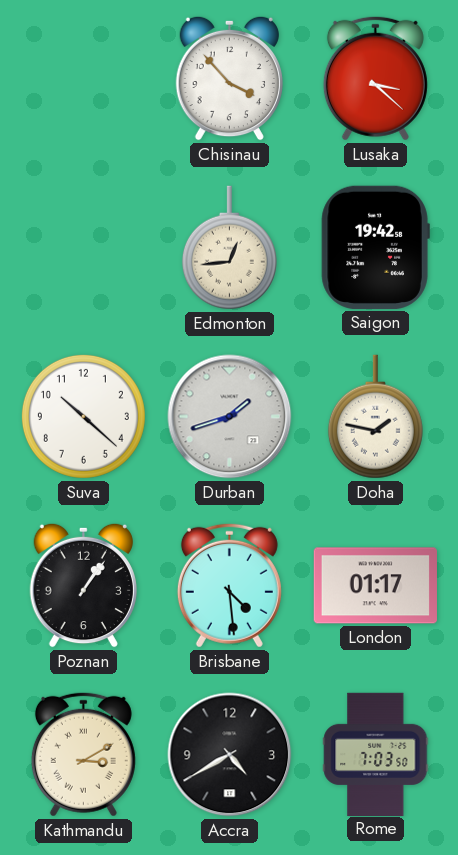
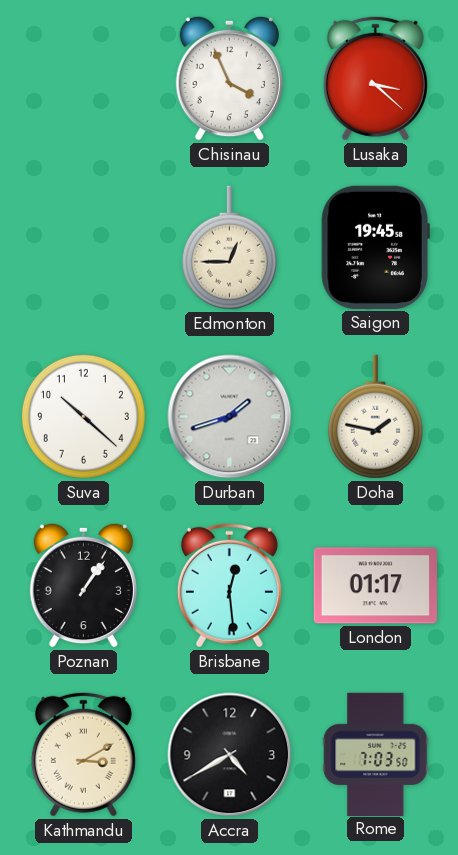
Chisinau: 3:53 -> 3:56
Edmonton: 12:44 -> 12:45
Saigon: 19:42 -> 19:45
Brisbane: 4:29 -> 12:29
